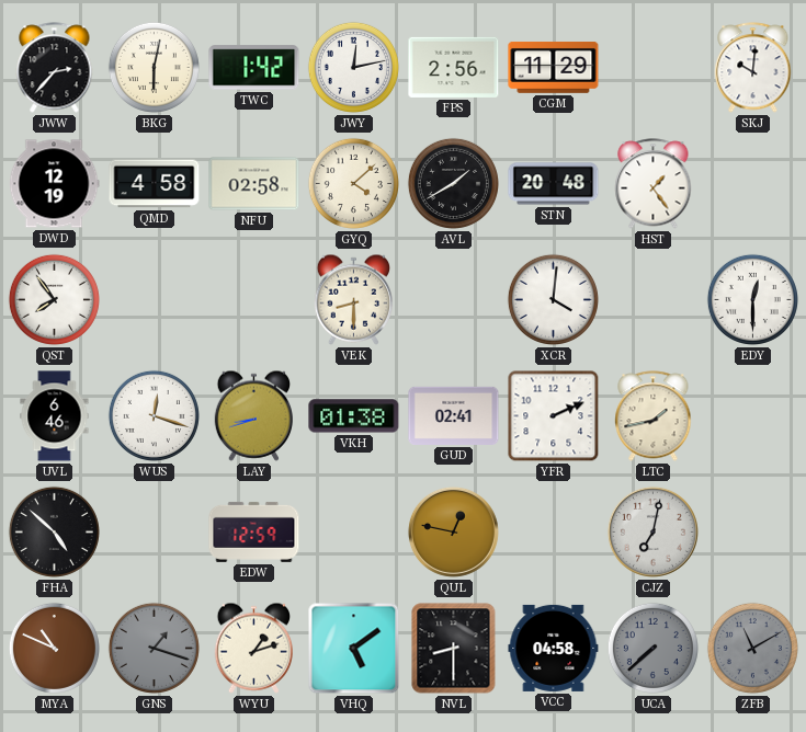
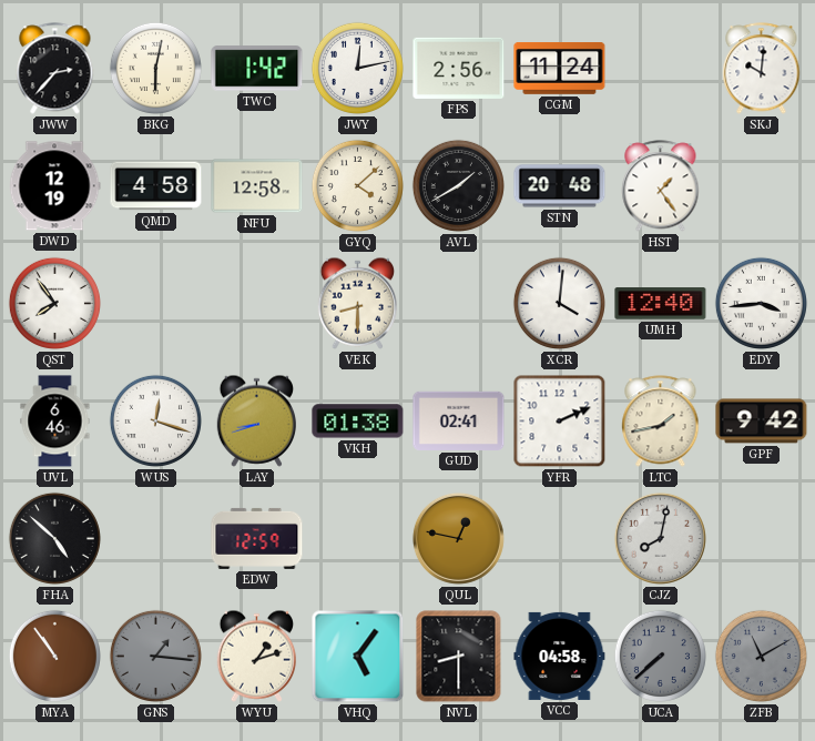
CGM: 11:29 -> 11:24
NFU: 02:58 -> 12:58
UMH: none -> 12:40
EDY: 12:30 -> 3:44
GPF: none -> 9:42
CJZ: 7:02 -> 8:02
MYA: 10:49 -> 10:54
GNS: 1:18 -> 1:16
VHQ: 5:09 -> 5:06
